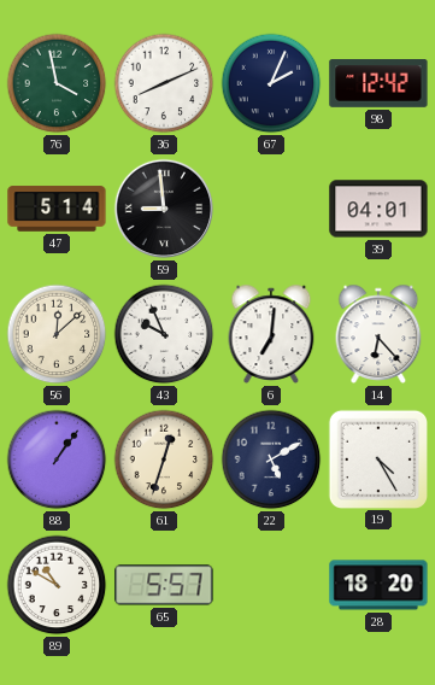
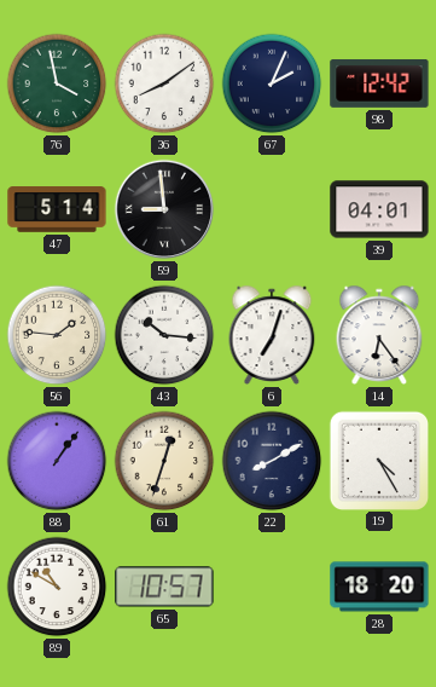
36: 8:11 -> 8:09
56: 12:08 -> 1:46
43: 9:56 -> 10:16
6: 7:01 -> 7:03
14: 6:23 -> 6:24
22: 5:10 -> 8:10
65: 5:57 -> 10:57
